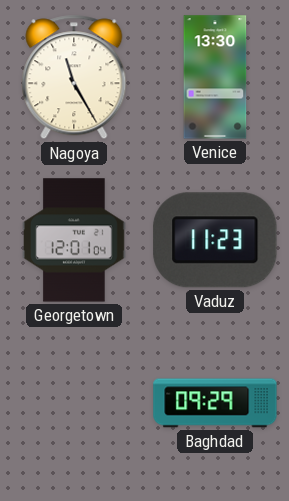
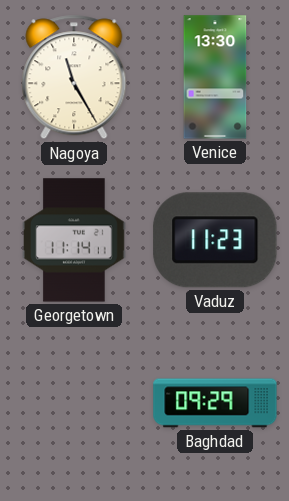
Georgetown: 12:01 -> 11:14
